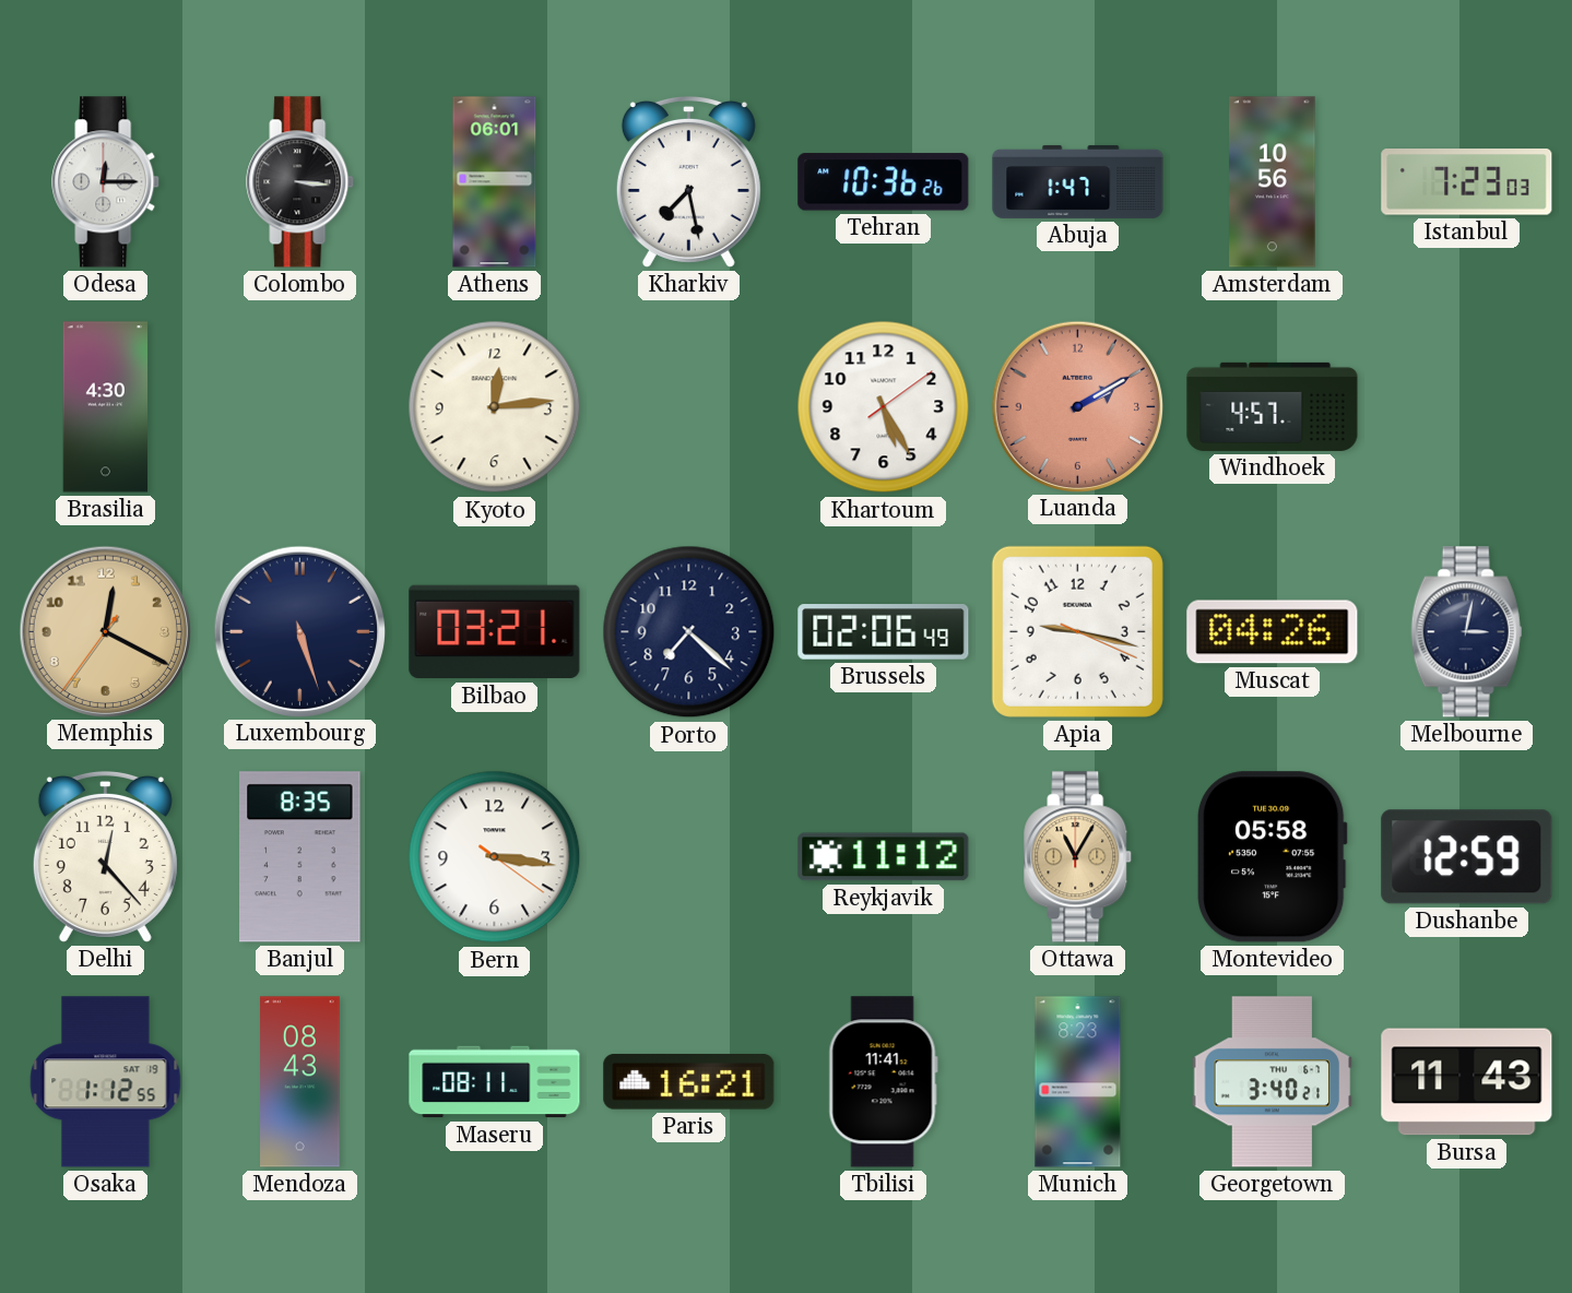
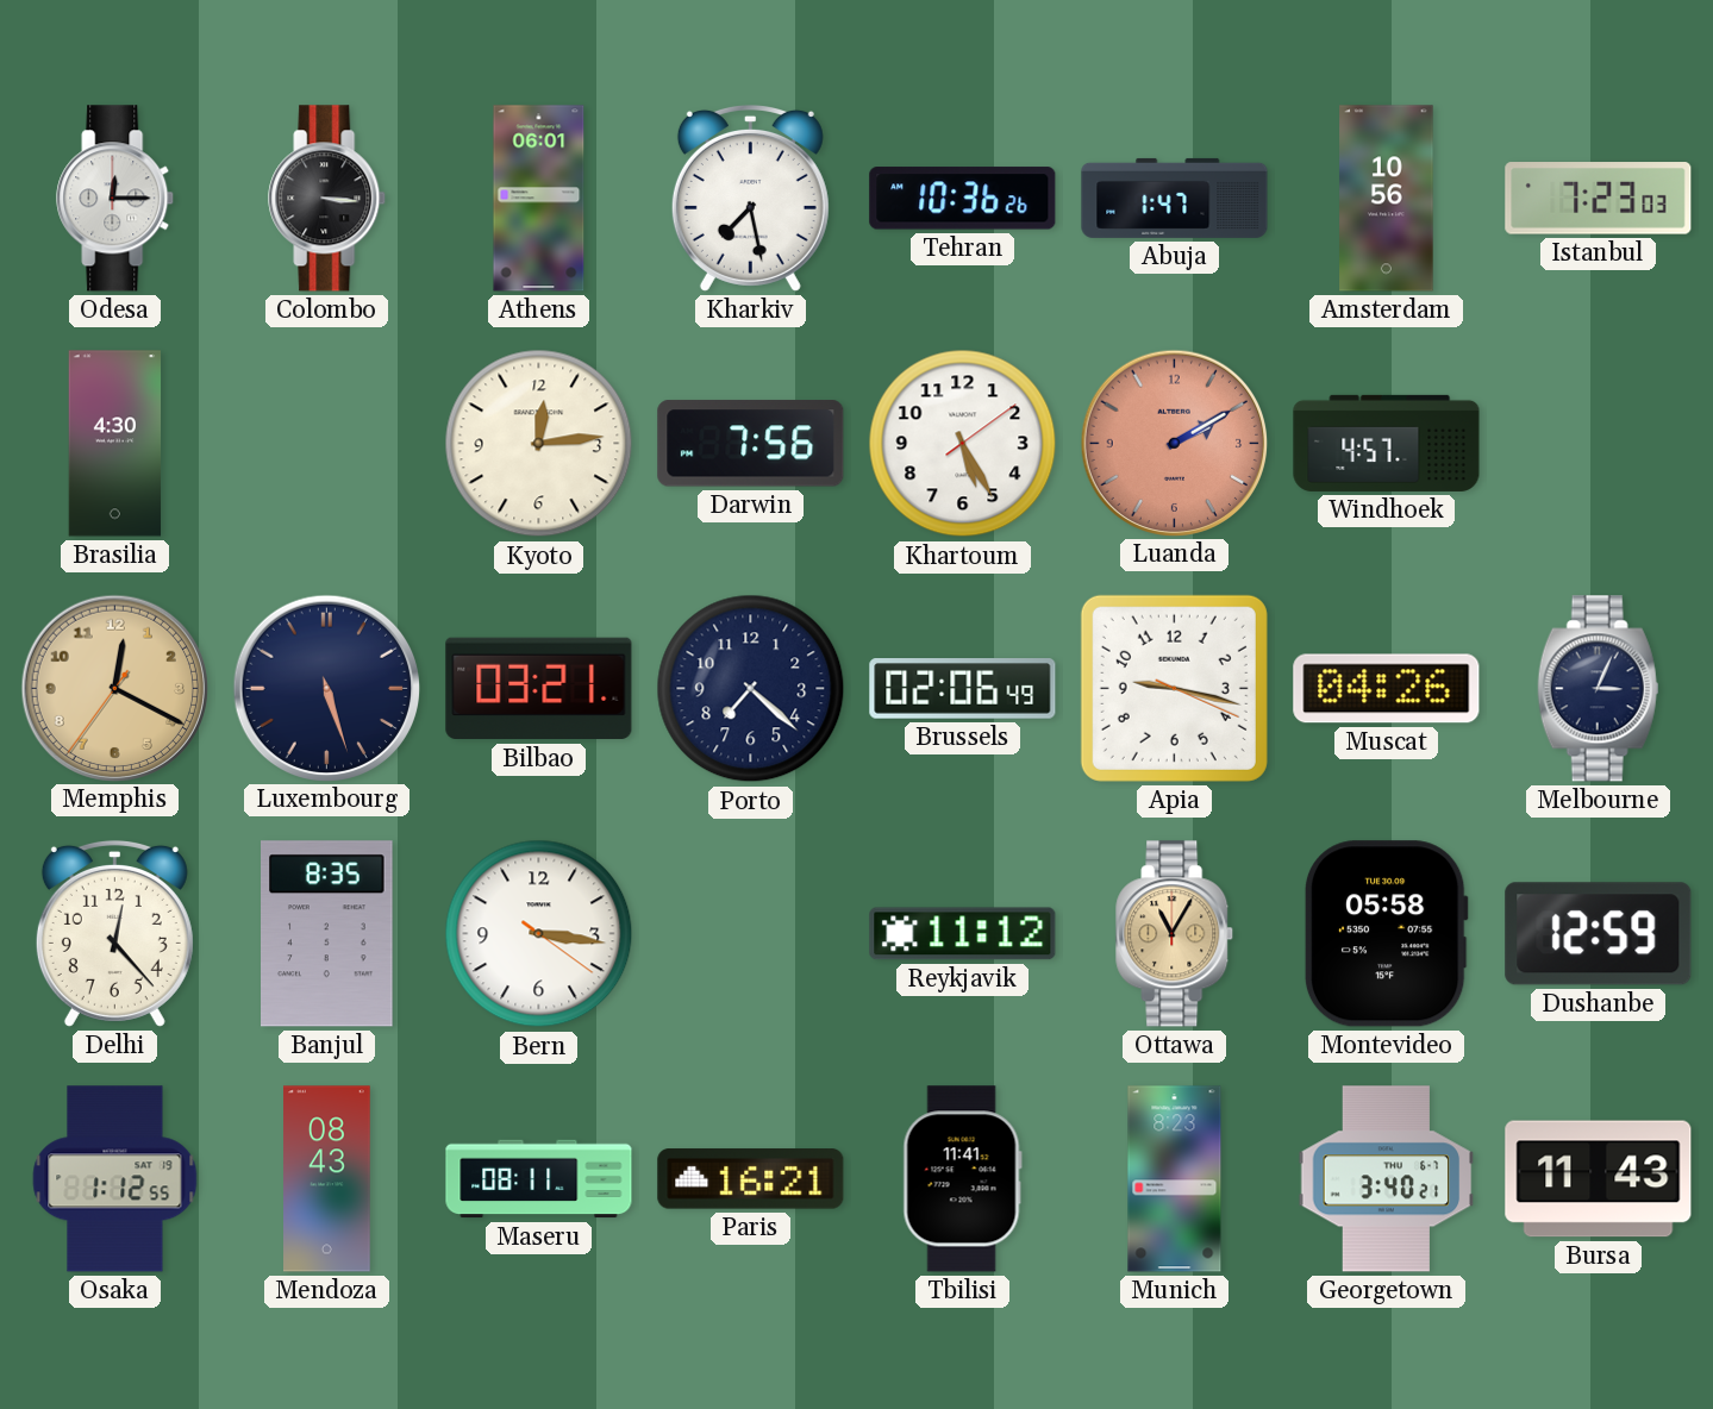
Darwin: none -> 7:56
Melbourne: 3:02 -> 3:04
